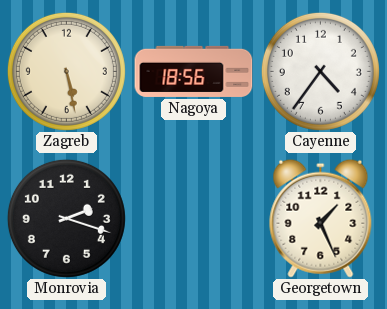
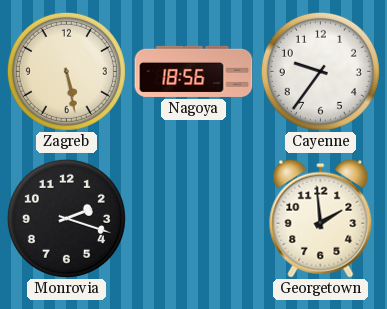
Cayenne: 4:36 -> 9:36
Georgetown: 1:26 -> 1:59
